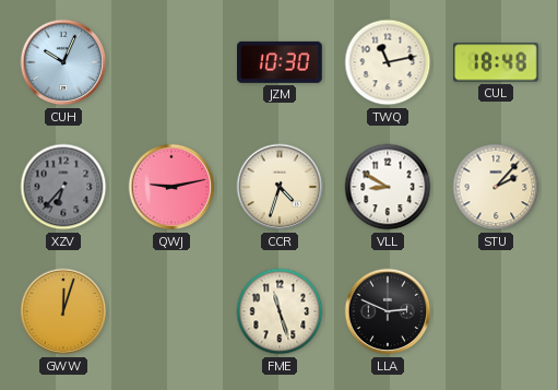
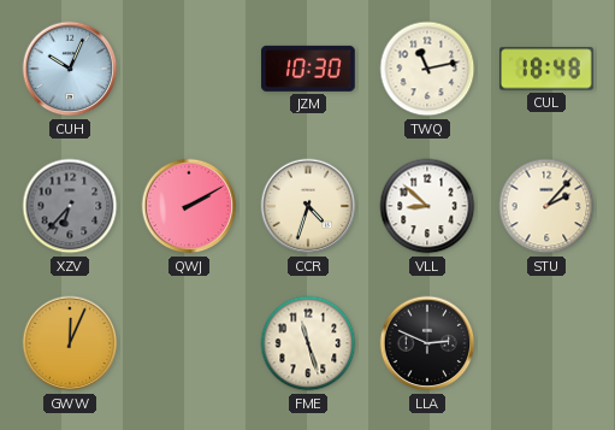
QWJ: 9:13 -> 2:10
VLL: 8:50 -> 8:52
GWW: 12:03 -> 12:04
